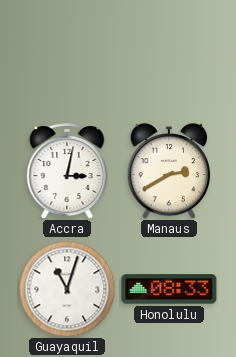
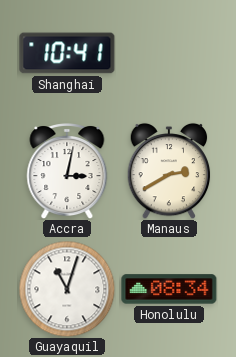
Shanghai: none -> 10:41
Honolulu: 08:33 -> 08:34
